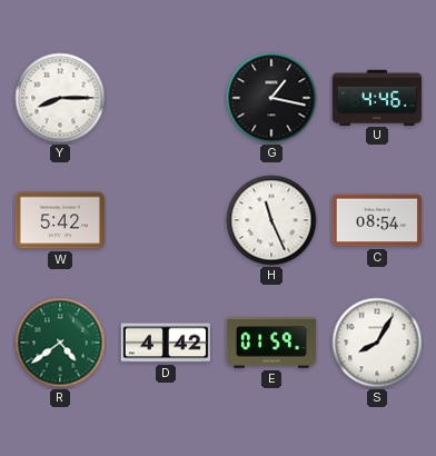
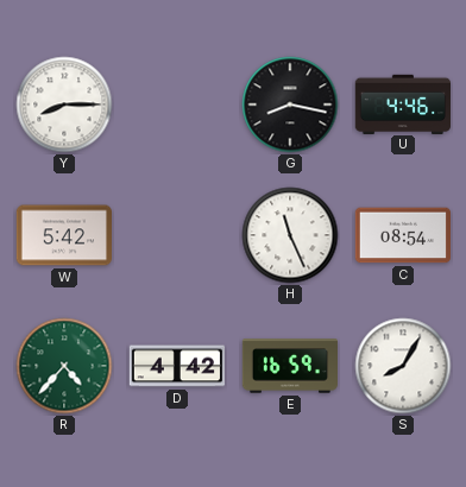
G: 1:17 -> 8:17
R: 4:39 -> 4:37
E: 01:59 -> 16:59
